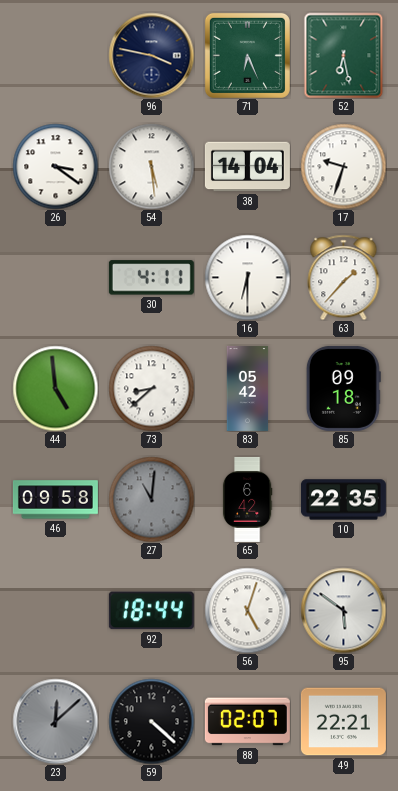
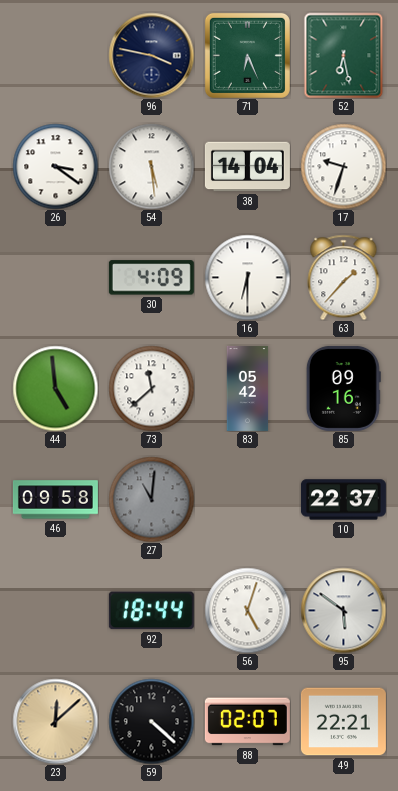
30: 4:11 -> 4:09
73: 8:38 -> 11:38
85: 09:18 -> 09:16
65: 6:42 -> none
10: 22:35 -> 22:37
23 dial: grey -> champagne
